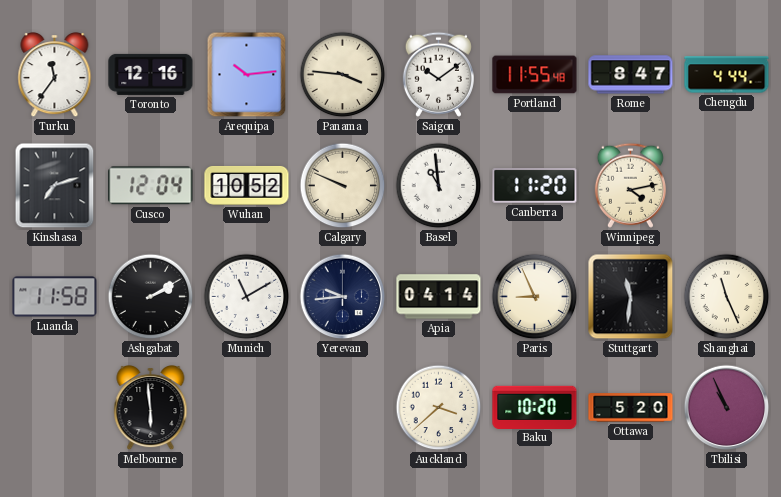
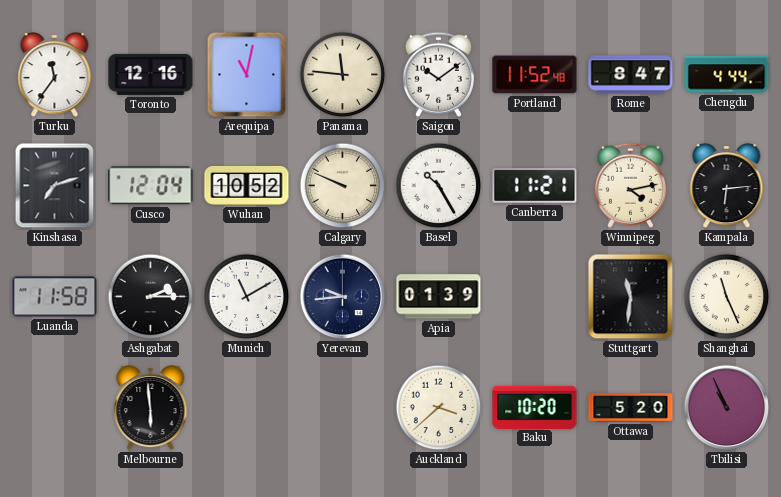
Arequipa: 10:14 -> 11:02
Panama: 3:46 -> 11:46
Portland: 11:55 -> 11:52
Basel: 10:59 -> 10:25
Canberra: 11:20 -> 11:21
Kampala: none -> 6:14
Ashgabat: 2:10 -> 2:15
Apia: 04:14 -> 01:39
Paris: 8:56 -> none
